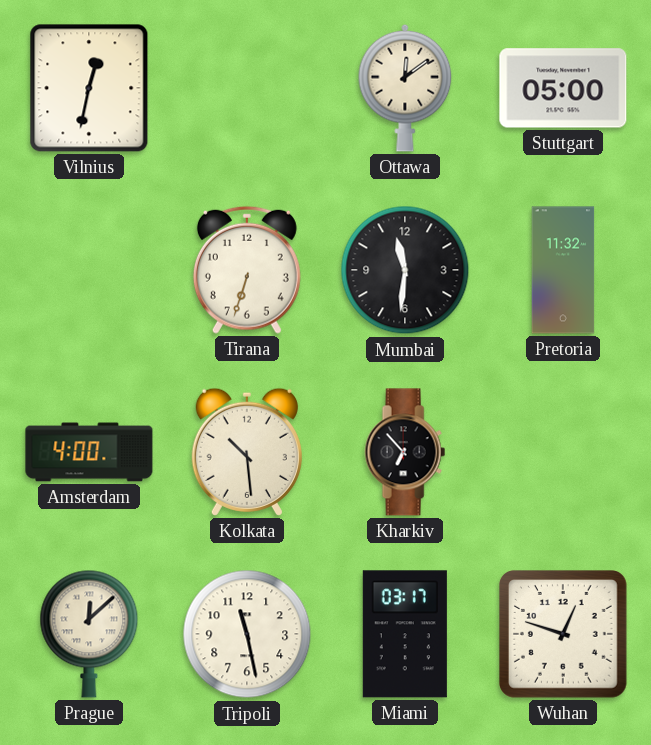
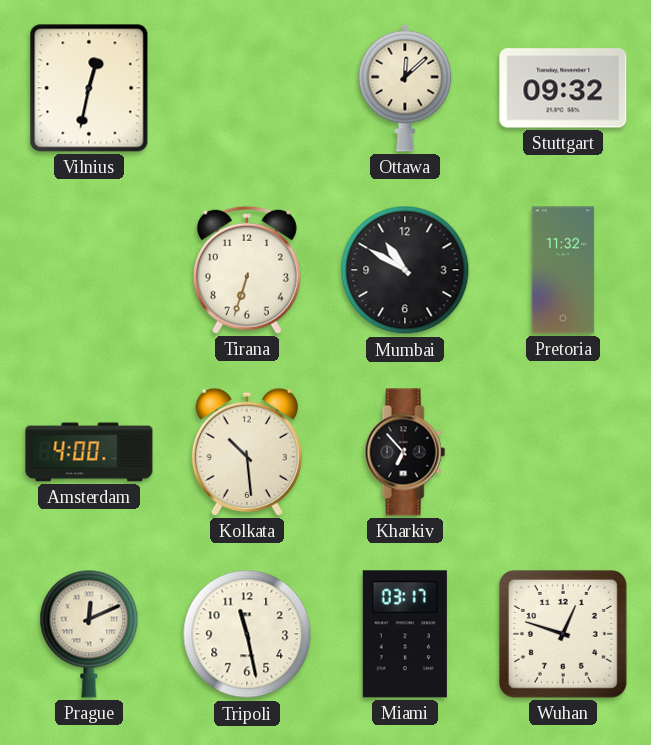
Ottawa: 12:09 -> 12:08
Stuttgart: 05:00 -> 09:32
Mumbai: 11:31 -> 10:50
Prague: 12:08 -> 12:11
